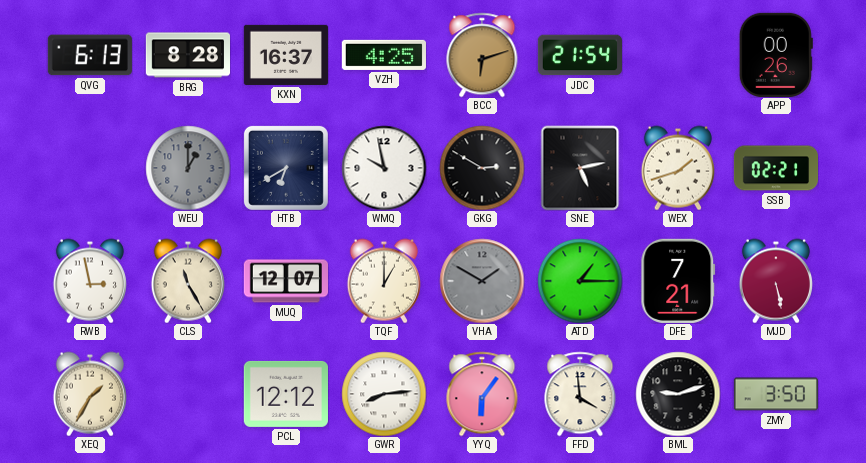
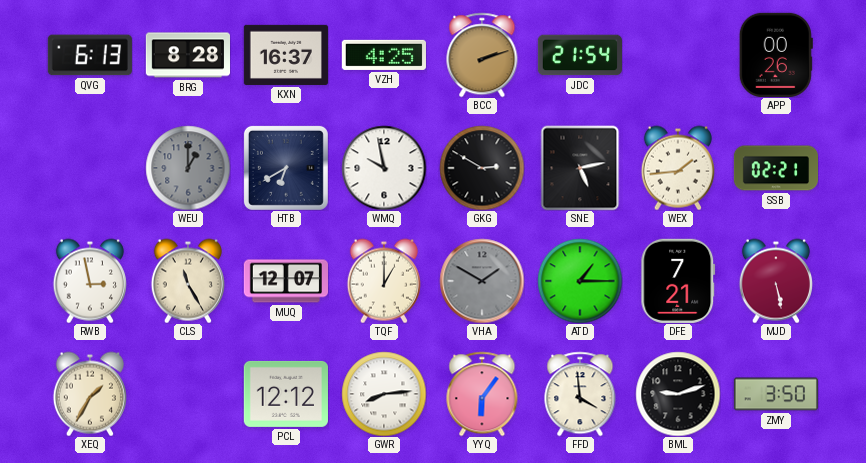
BCC: 6:12 -> 2:12
WEX: 1:42 -> 1:44
